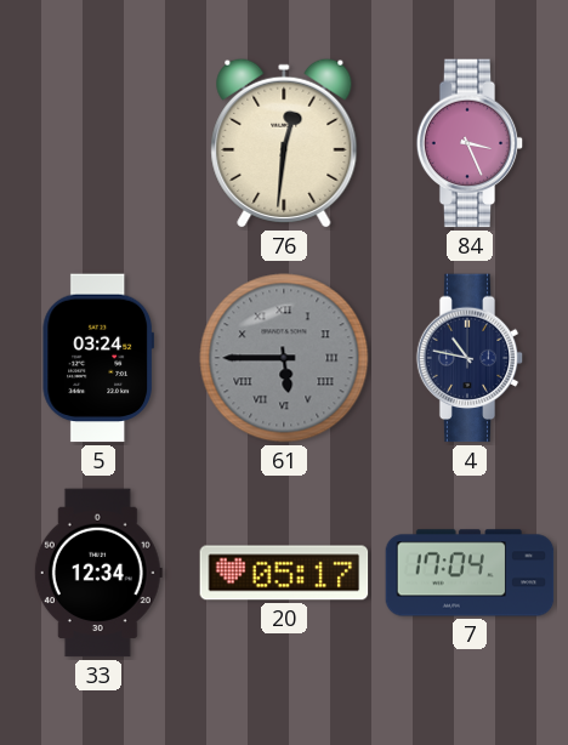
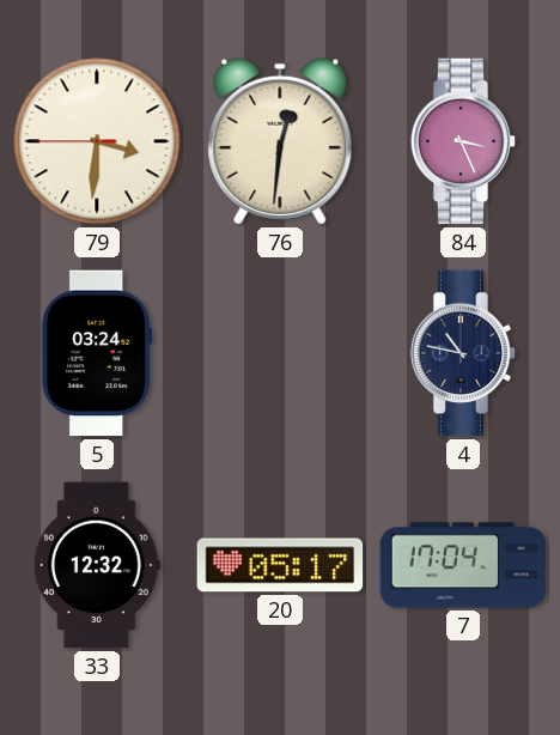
79: none -> 3:30
61: 5:45 -> none
33: 12:34 -> 12:32
